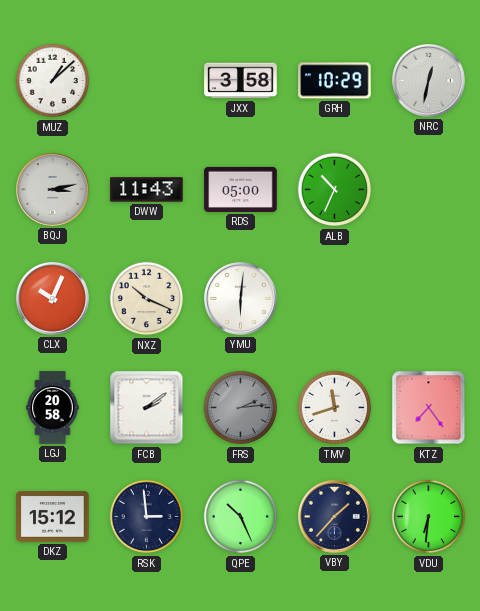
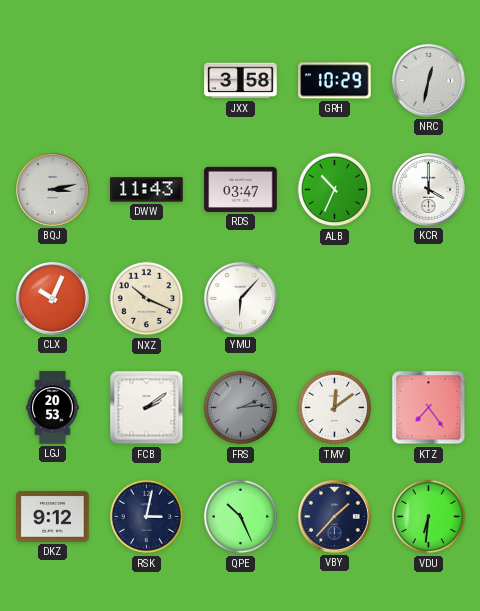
MUZ: 1:08 -> none
RDS: 05:00 -> 03:47
KCR: none -> 4:00
YMU: 6:01 -> 6:07
LGJ: 20:58 -> 20:53
TMV: 11:42 -> 12:09
DKZ: 15:12 -> 9:12
RSK: 2:59 -> 3:02
